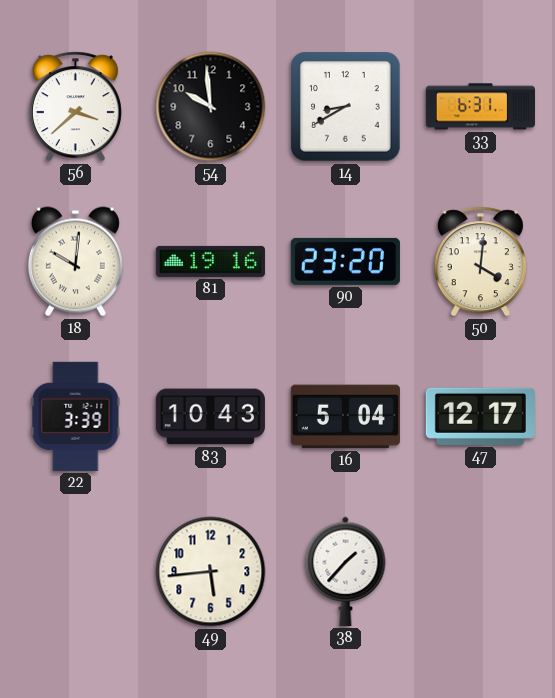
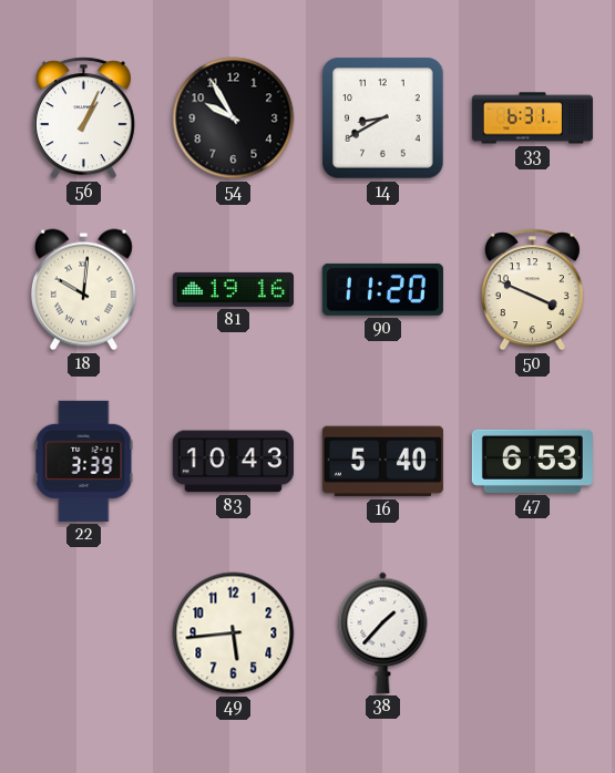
56: 3:38 -> 1:04
54: 9:59 -> 9:55
90: 23:20 -> 11:20
50: 4:01 -> 3:49
16: 5:04 -> 5:40
47: 12:17 -> 6:53
